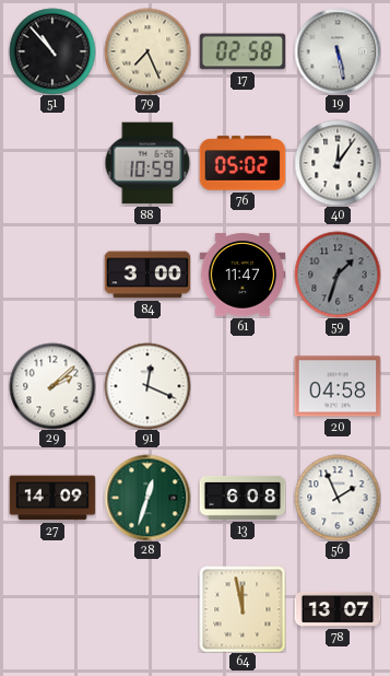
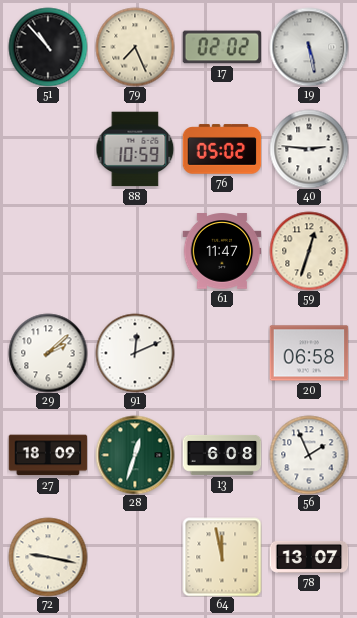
17: 02:58 -> 02:02
40: 12:06 -> 2:46
84: 3:00 -> none
59: 1:33 -> 12:33
59 dial: grey -> cream
91: 12:19 -> 12:11
20: 04:58 -> 06:58
27: 14:09 -> 18:09
72: none -> 9:17
